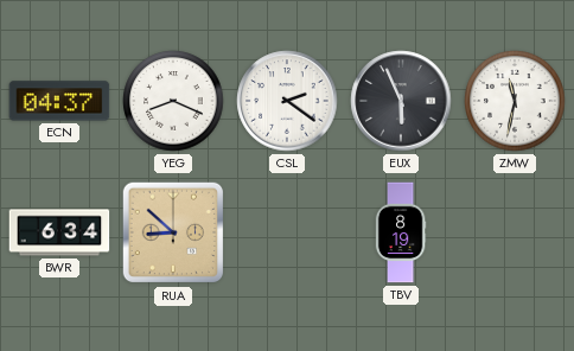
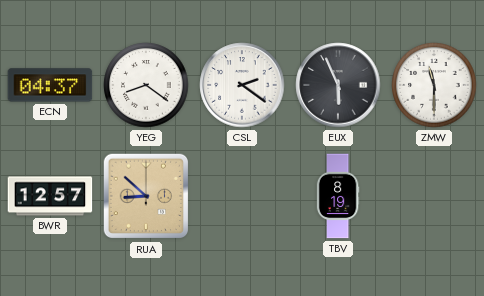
YEG: 8:19 -> 8:21
ZMW: 11:32 -> 11:30
BWR: 6:34 -> 12:57
